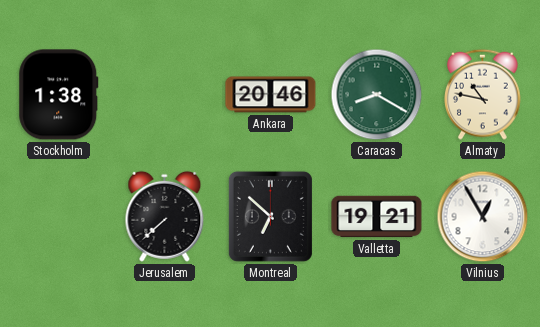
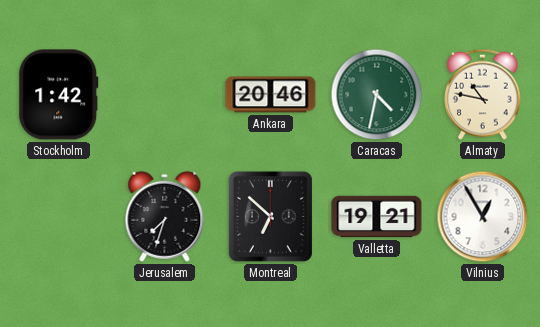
Stockholm: 1:38 -> 1:42
Caracas: 8:20 -> 4:32
Jerusalem: 7:38 -> 7:33
